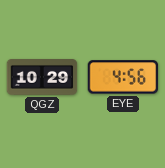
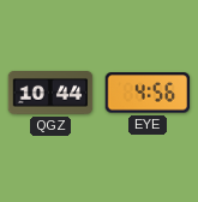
QGZ: 10:29 -> 10:44
